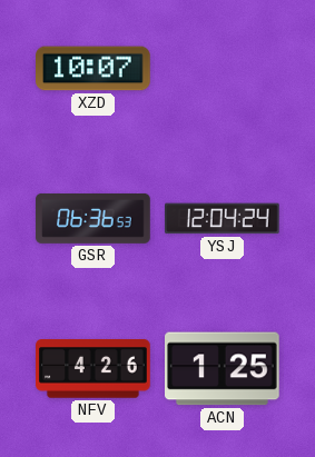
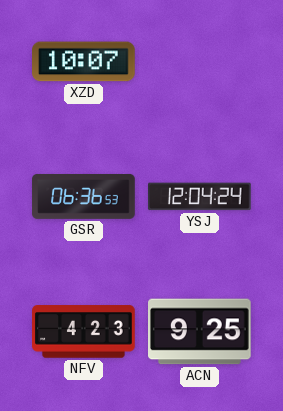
NFV: 4:26 -> 4:23
ACN: 1:25 -> 9:25
